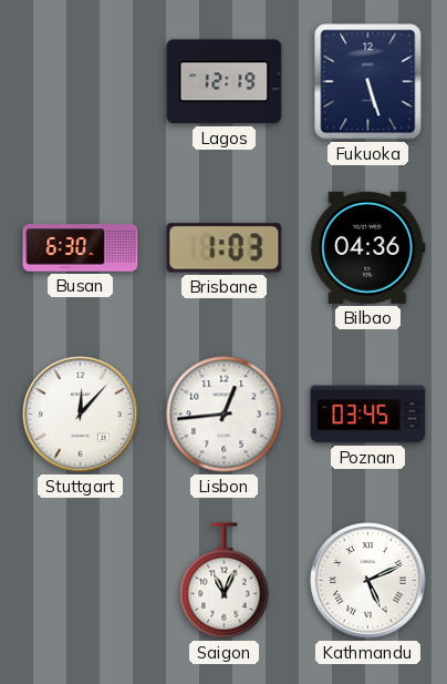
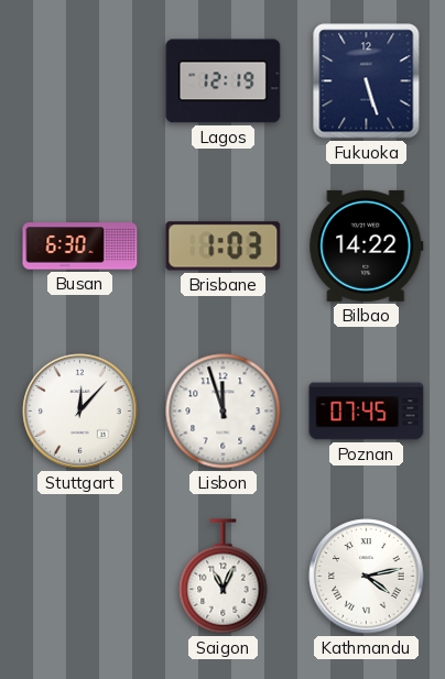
Bilbao: 04:36 -> 14:22
Lisbon: 12:44 -> 11:57
Poznan: 03:45 -> 07:45
Kathmandu: 5:11 -> 4:13
